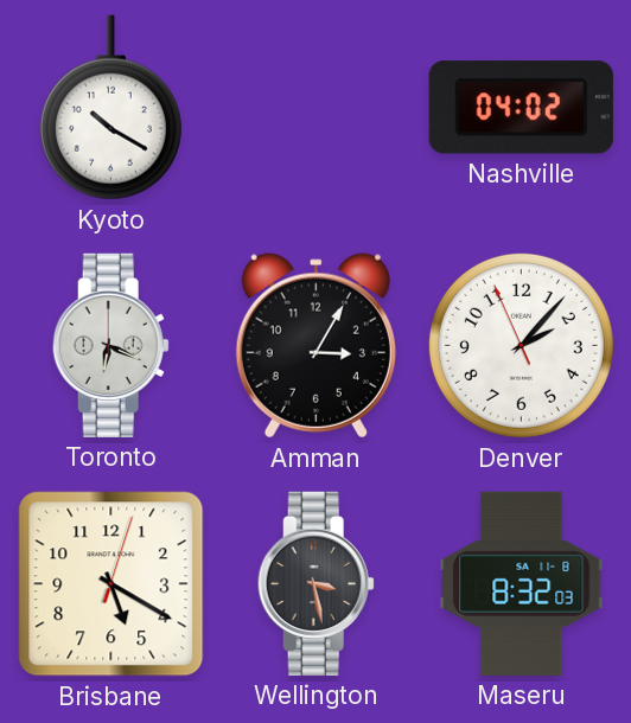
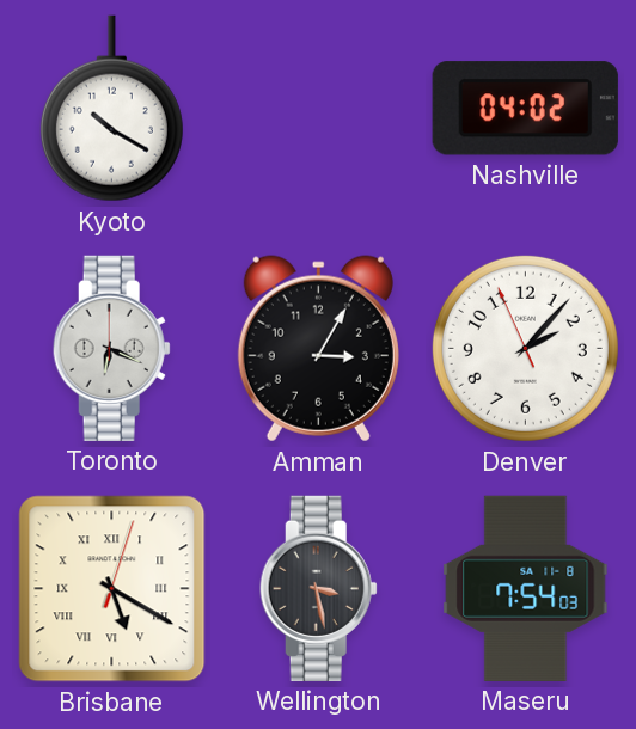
Brisbane numerals: Arabic -> Roman
Maseru: 8:32 -> 7:54
